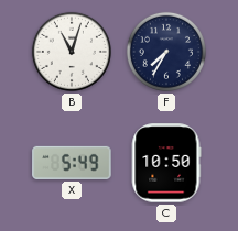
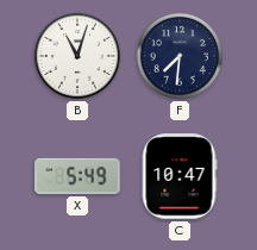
F: 7:35 -> 7:31
C: 10:50 -> 10:47
